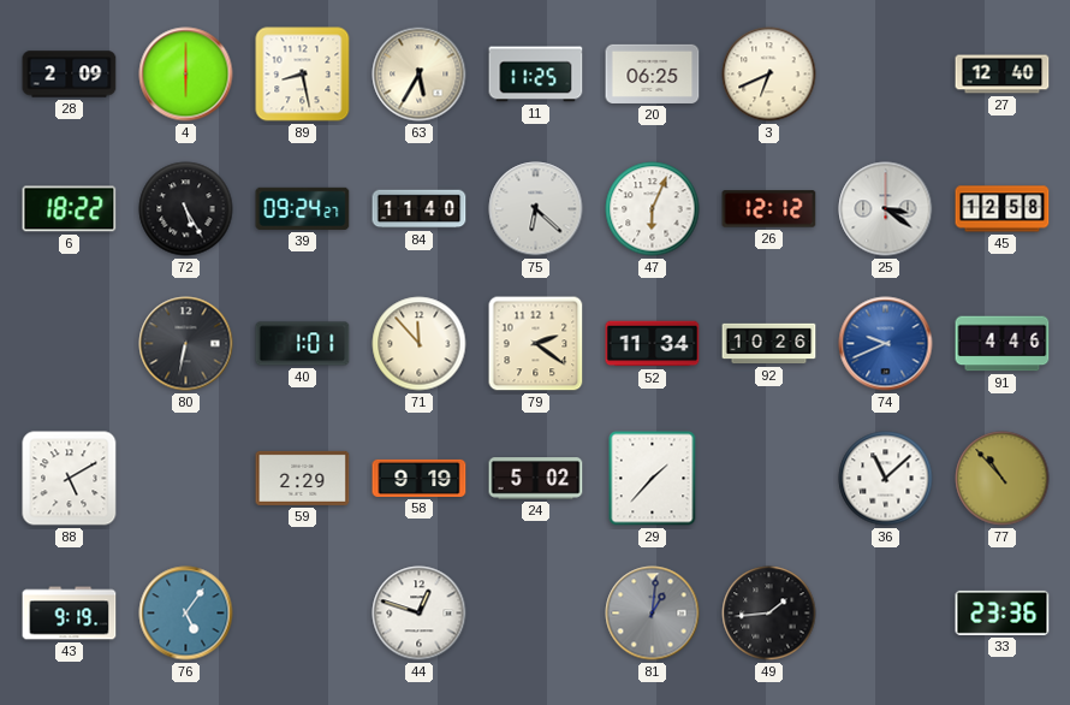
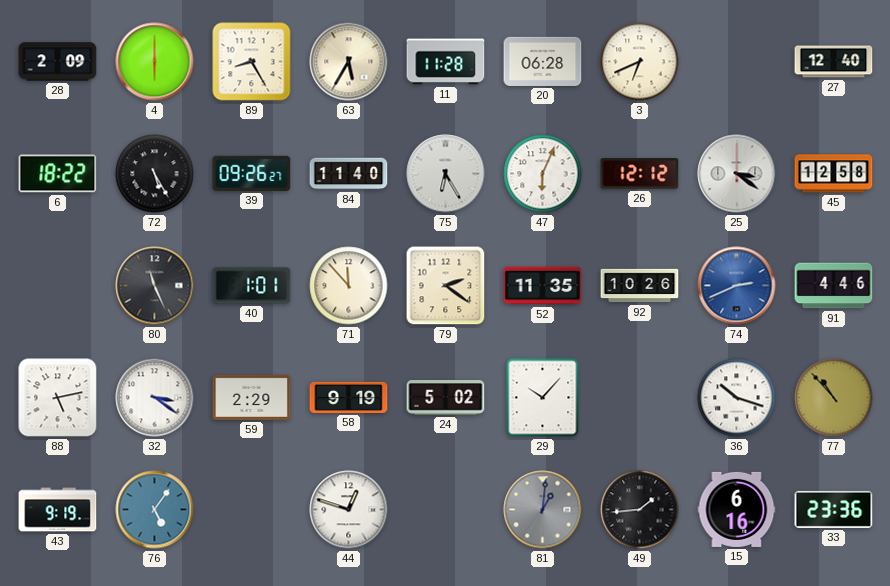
89: 8:28 -> 8:25
11: 11:25 -> 11:28
20: 06:25 -> 06:28
39: 09:24 -> 09:26
75: 6:22 -> 6:25
80: 6:32 -> 11:26
52: 11:34 -> 11:35
74: 9:41 -> 2:41
88: 5:10 -> 5:13
32: none -> 3:21
29: 1:37 -> 10:07
36: 11:08 -> 10:18
15: none -> 6:16
